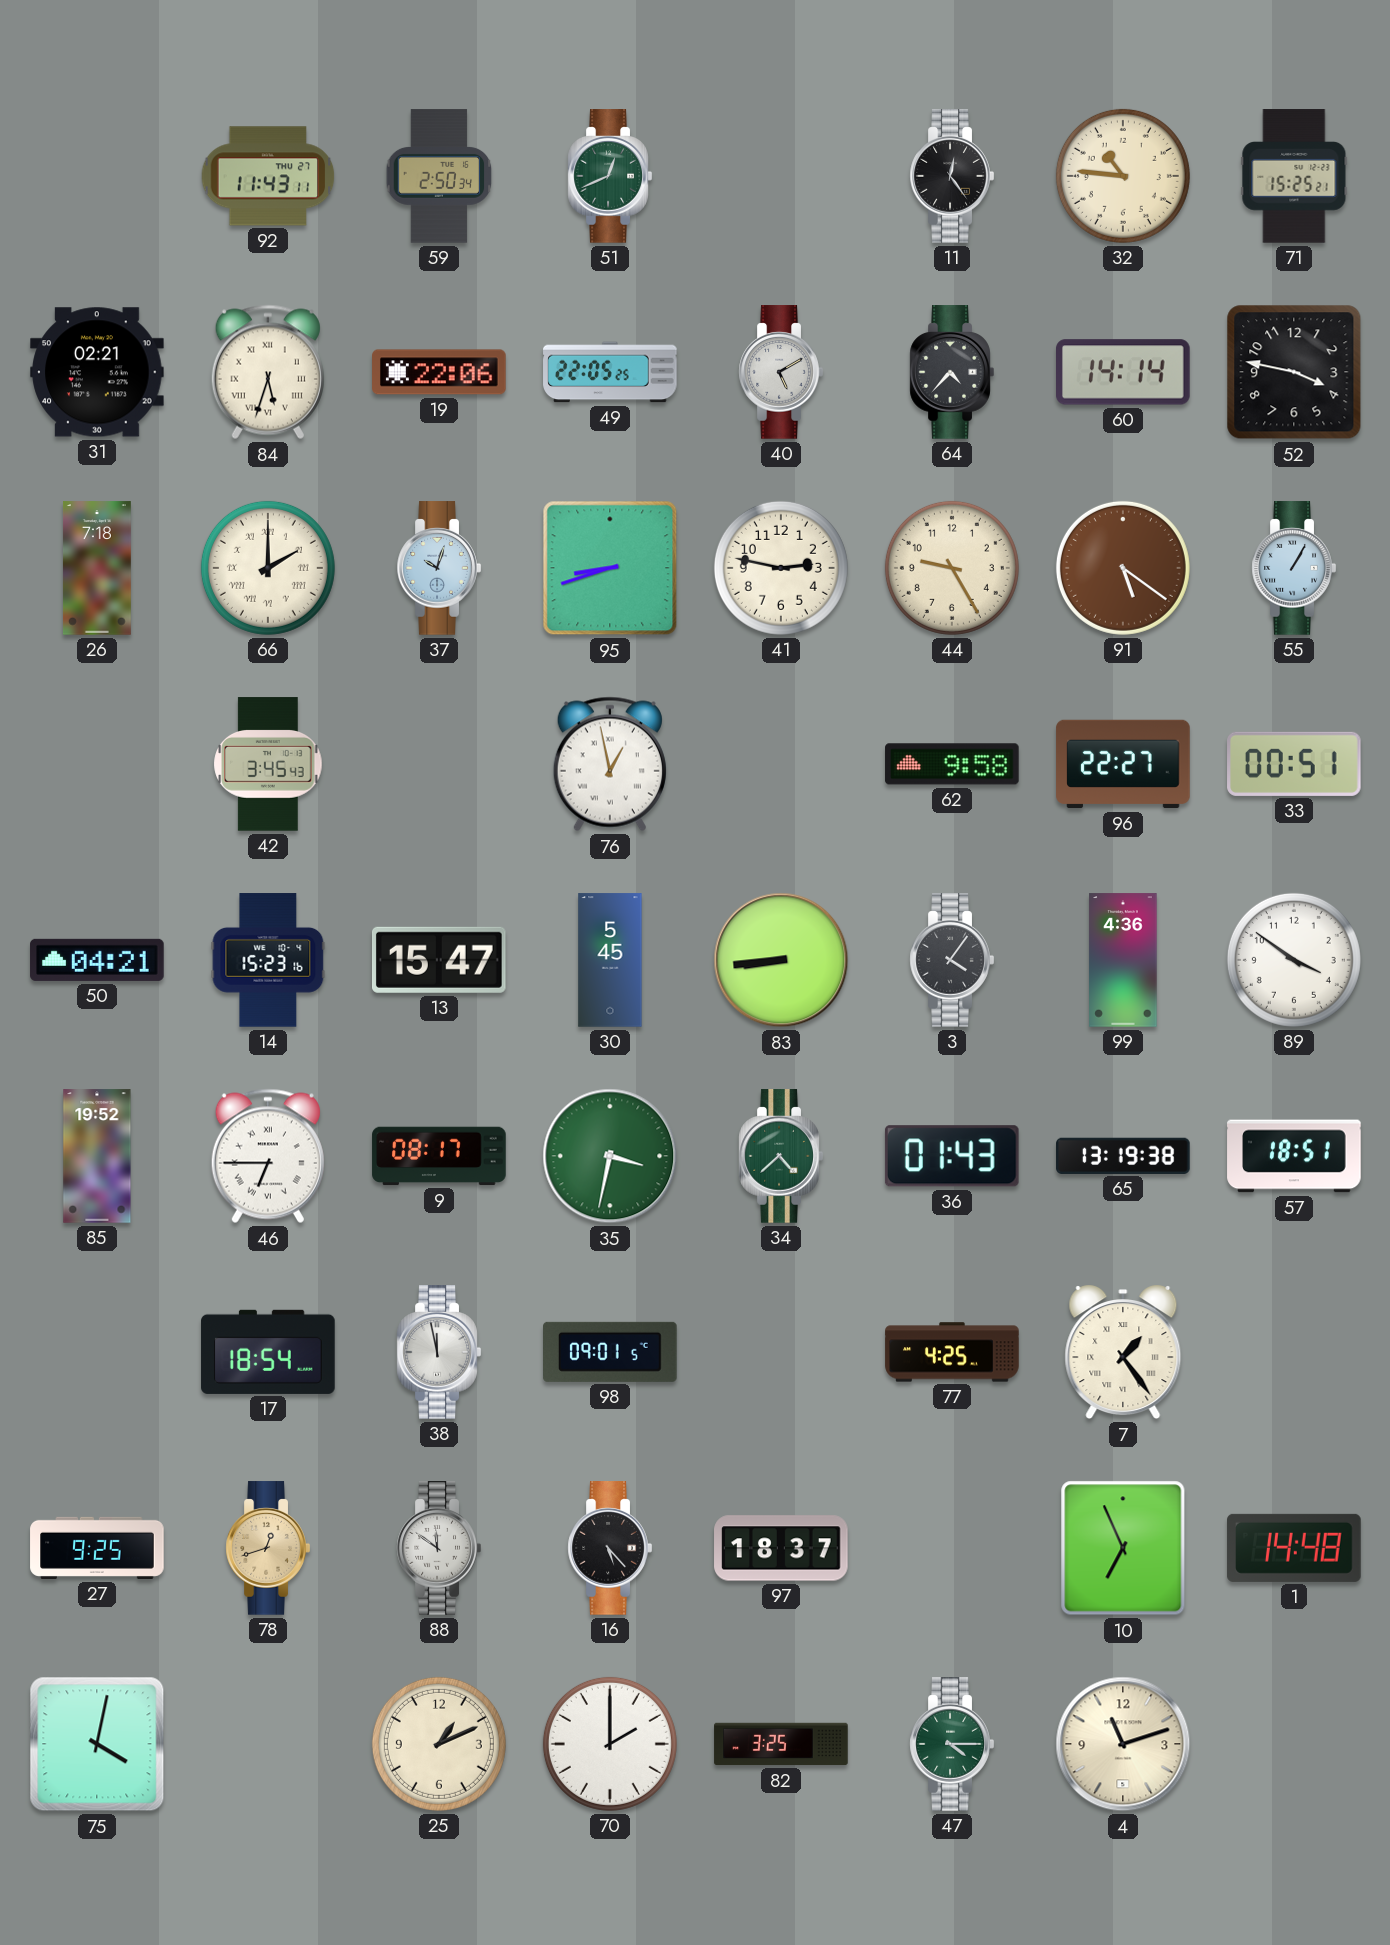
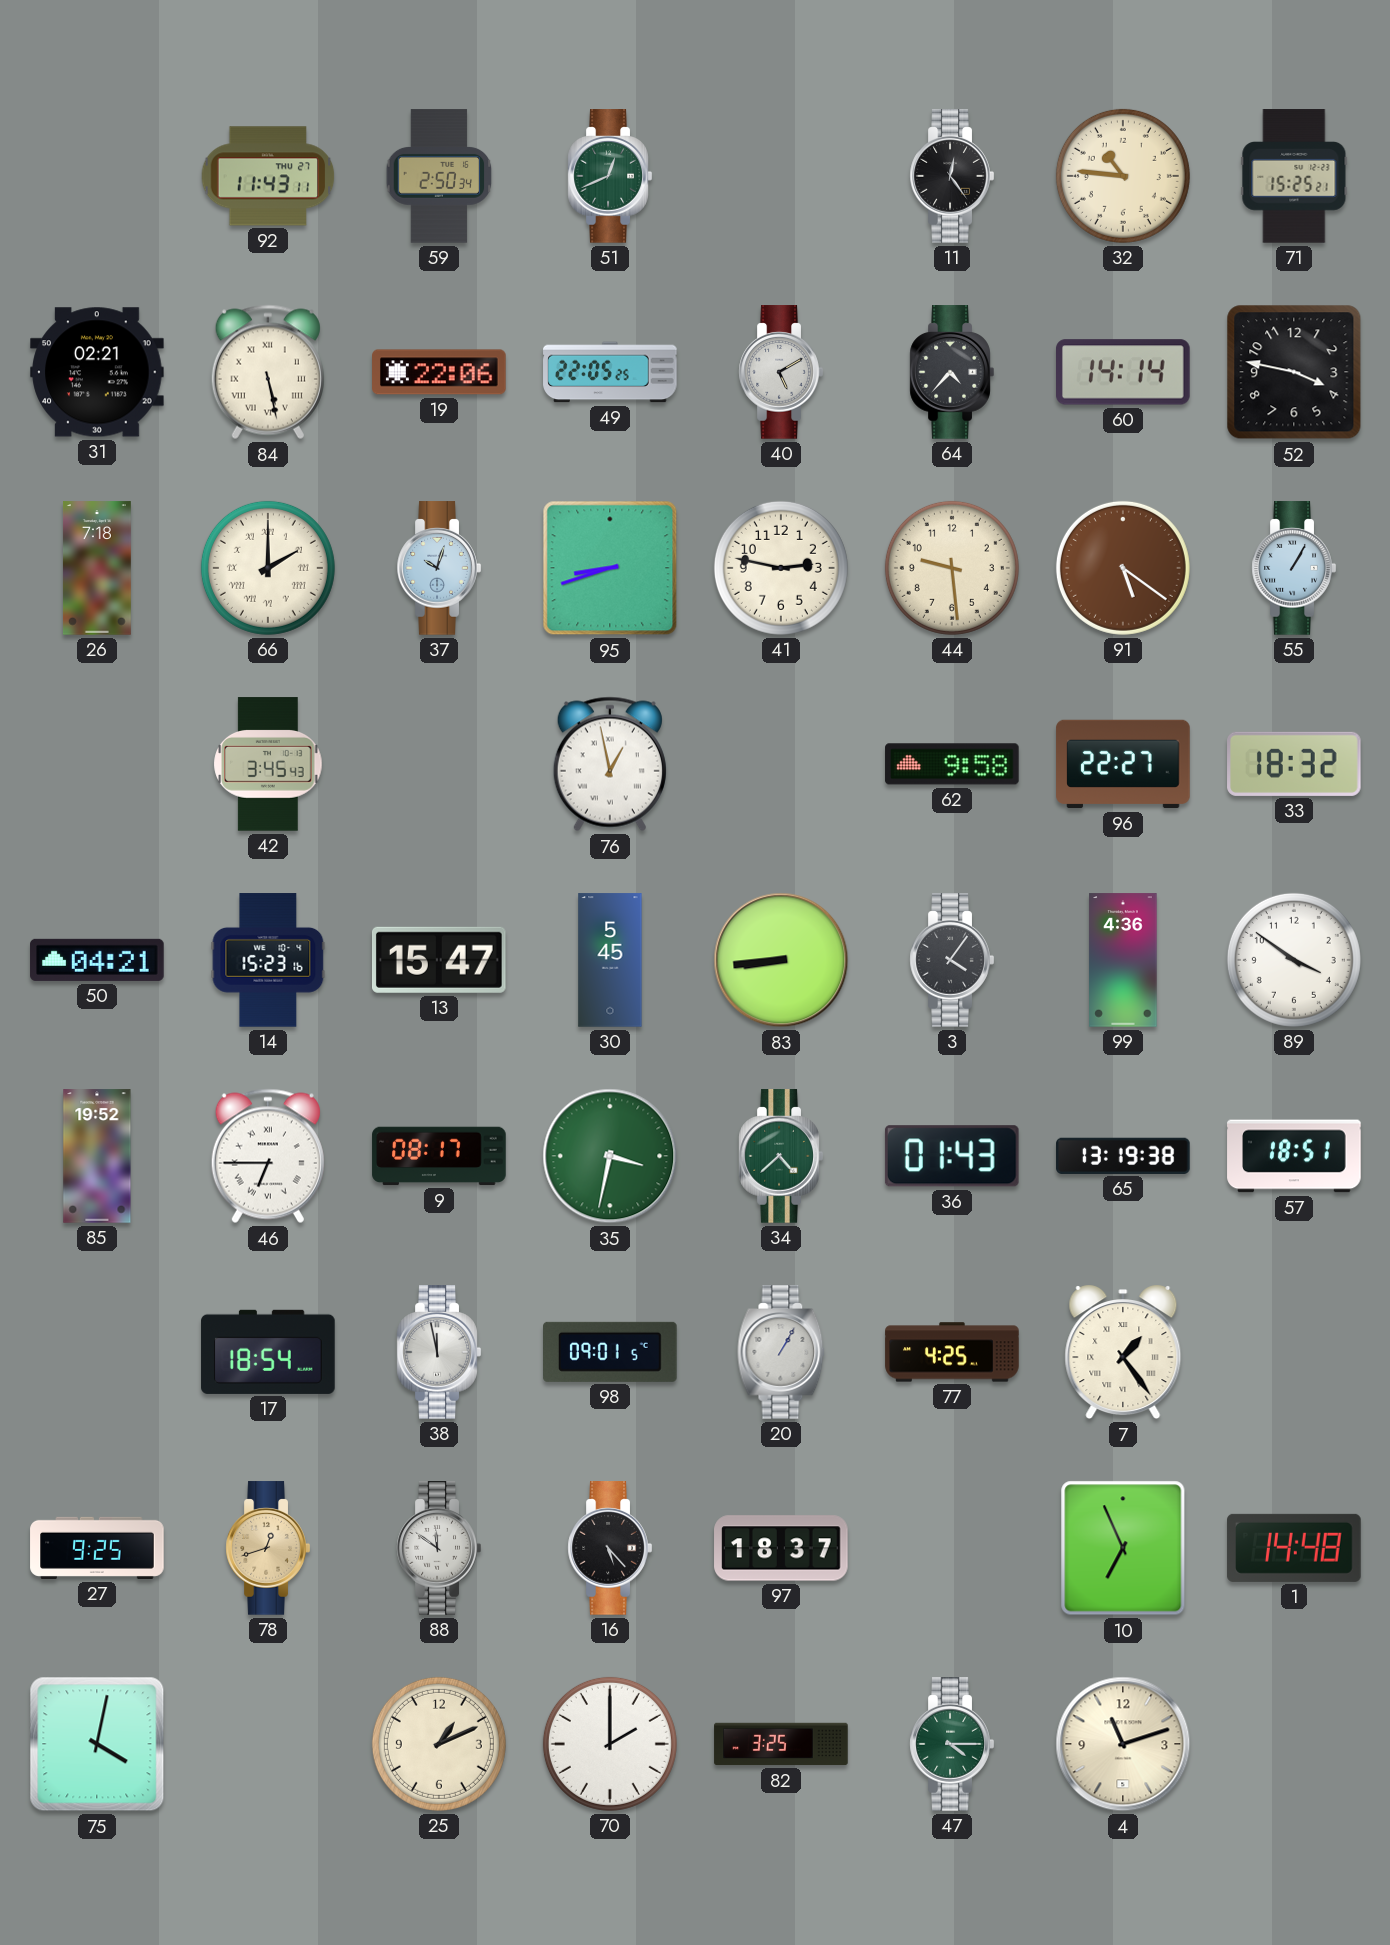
84: 5:33 -> 5:28
44: 9:25 -> 9:29
33: 00:51 -> 18:32
20: none -> 1:05
